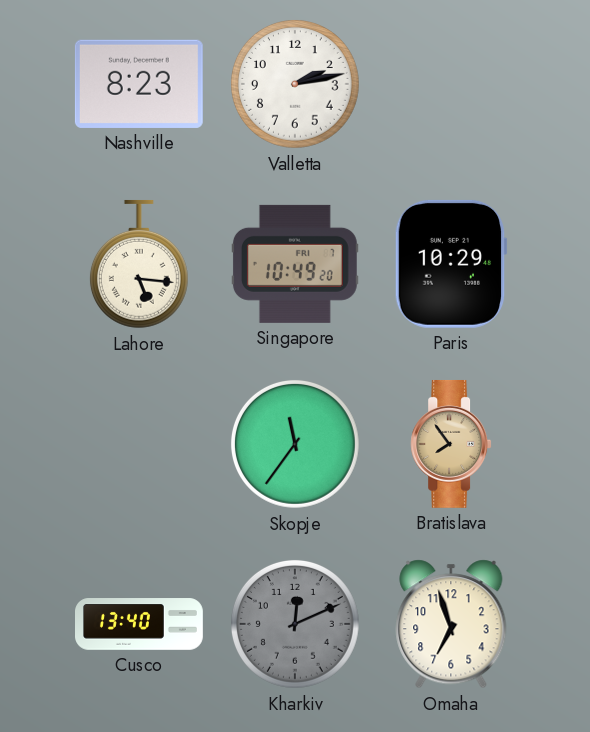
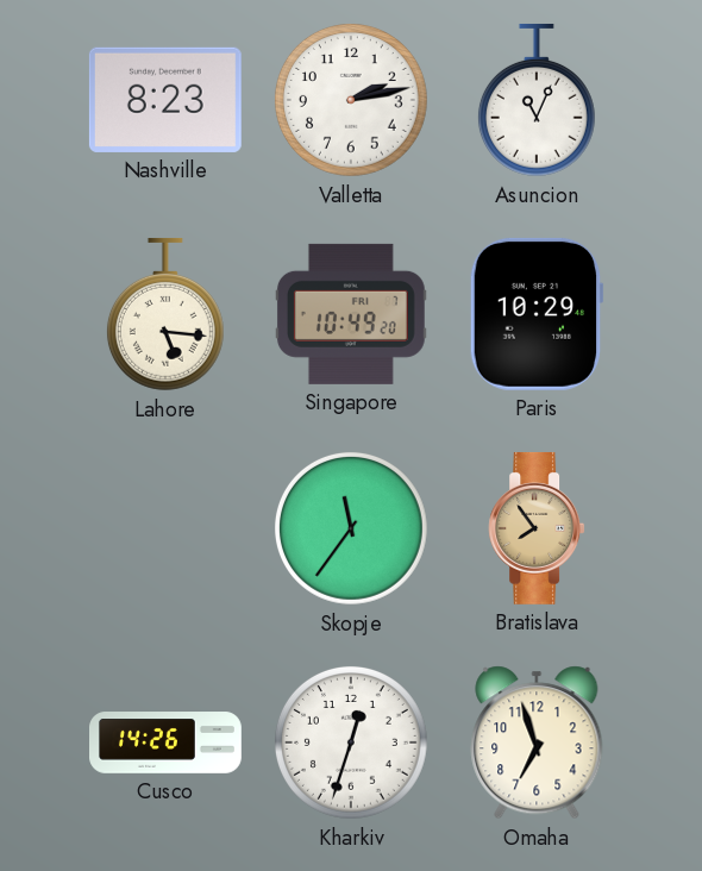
Asuncion: none -> 11:04
Cusco: 13:40 -> 14:26
Kharkiv: 12:11 -> 12:33
Kharkiv dial: grey -> white
